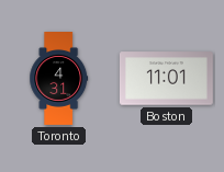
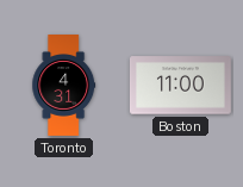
Boston: 11:01 -> 11:00
